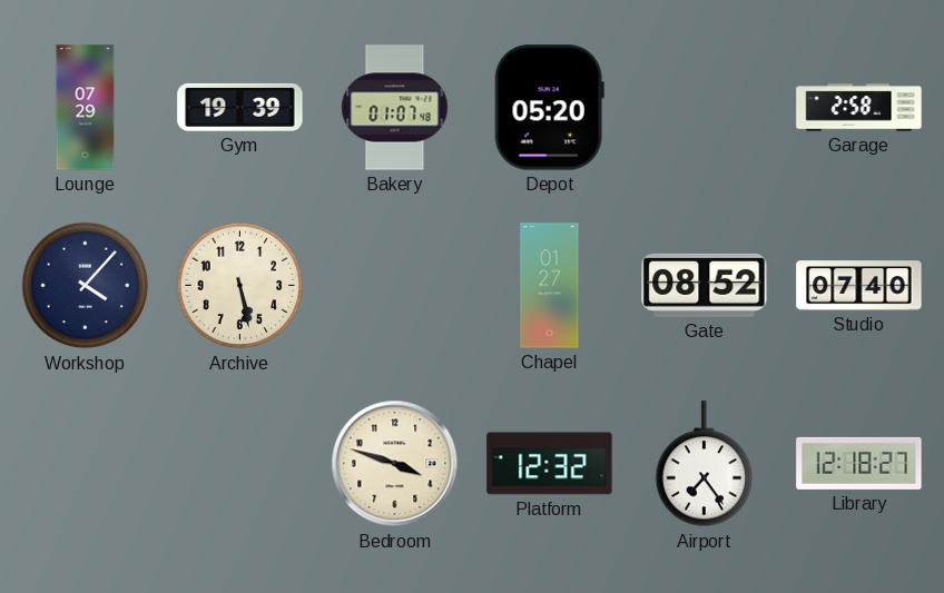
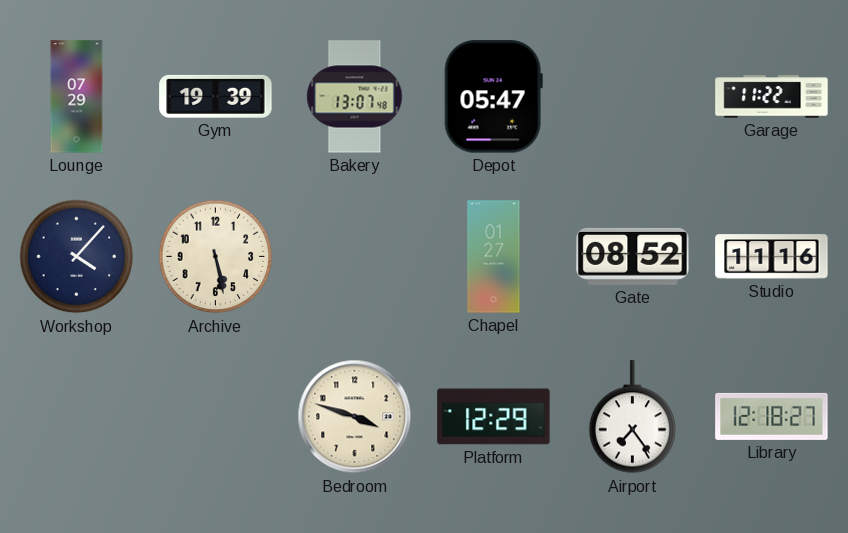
Bakery: 01:07 -> 13:07
Depot: 05:20 -> 05:47
Garage: 2:58 -> 11:22
Studio: 07:40 -> 11:16
Platform: 12:32 -> 12:29
